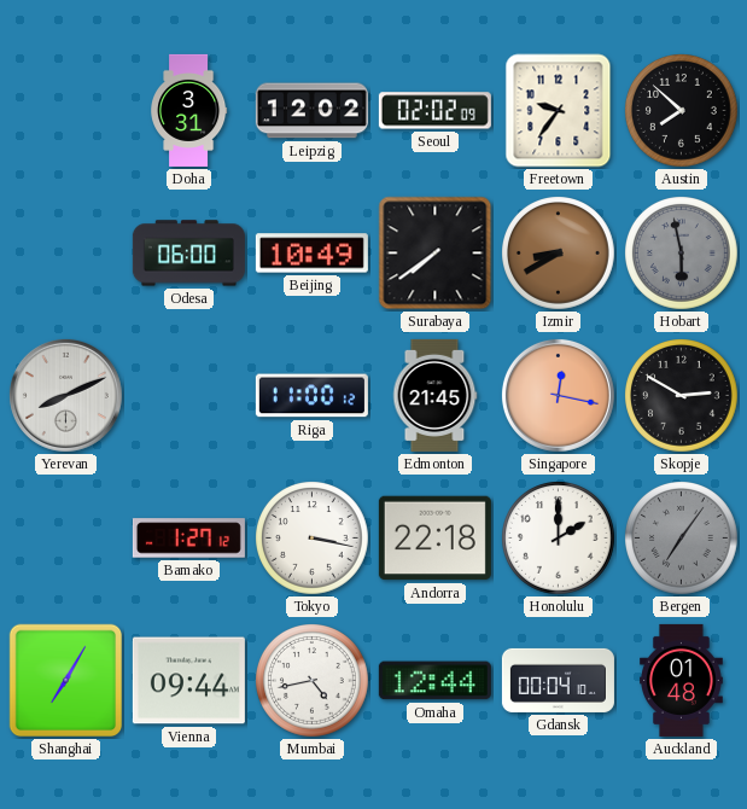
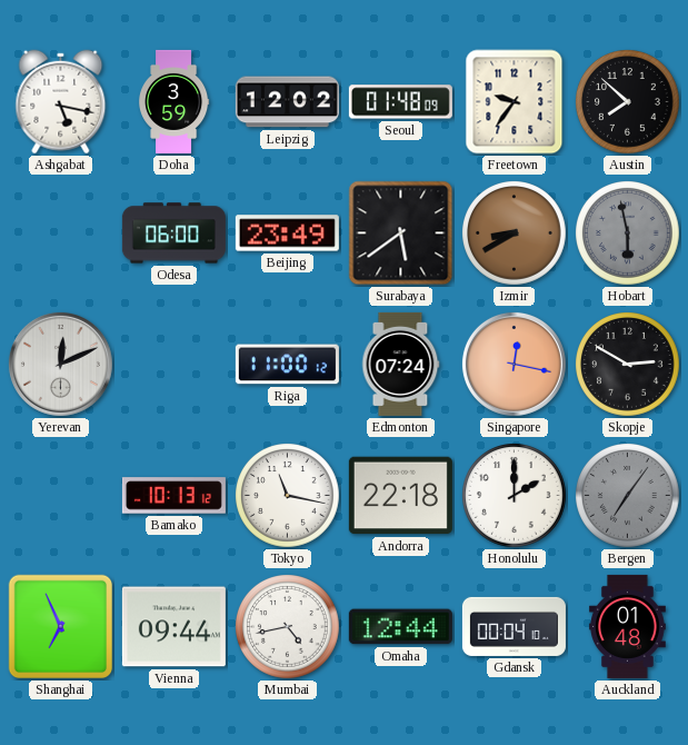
Ashgabat: none -> 5:17
Doha: 3:31 -> 3:59
Seoul: 02:02 -> 01:48
Beijing: 10:49 -> 23:49
Surabaya: 7:39 -> 5:39
Yerevan: 8:11 -> 12:11
Edmonton: 21:45 -> 07:24
Bamako: 1:27 -> 10:13
Tokyo: 3:17 -> 11:17
Shanghai: 7:05 -> 6:56
